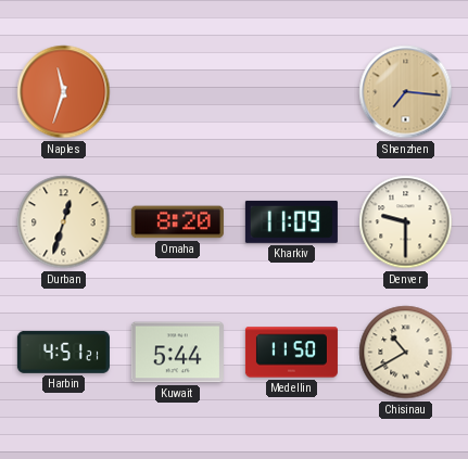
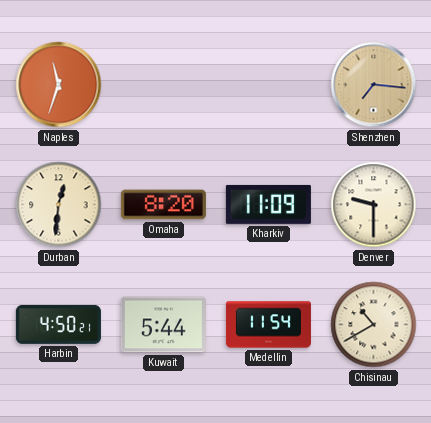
Durban: 12:33 -> 12:31
Harbin: 4:51 -> 4:50
Medellin: 11:50 -> 11:54
